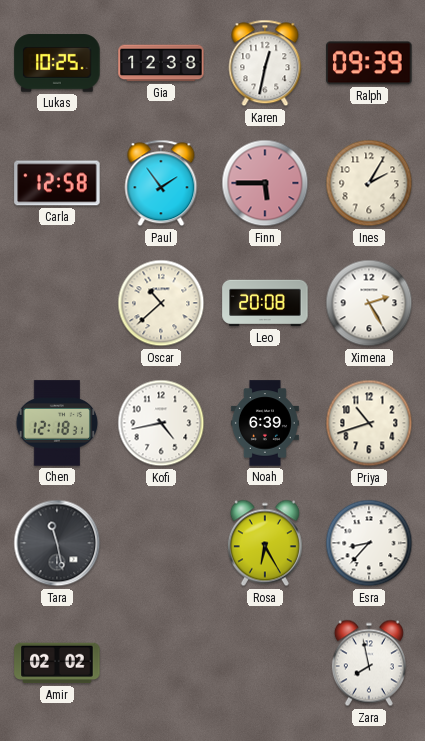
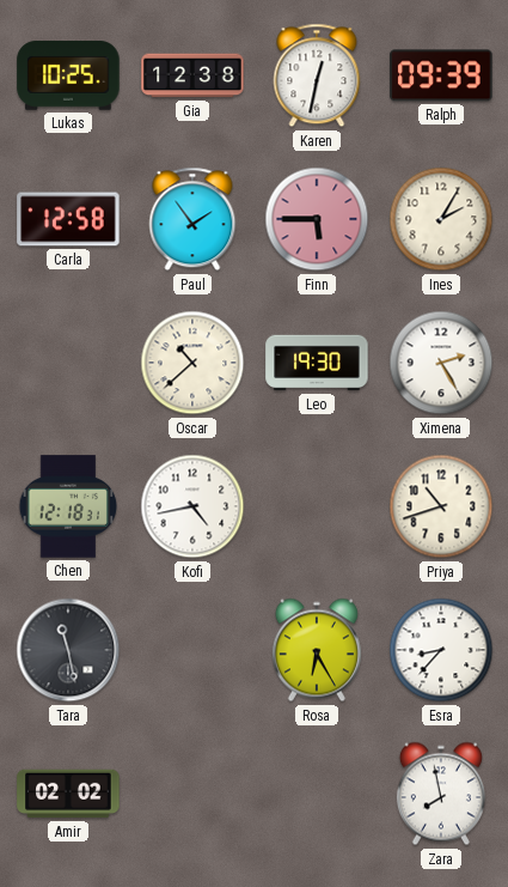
Leo: 20:08 -> 19:30
Noah: 6:39 -> none
